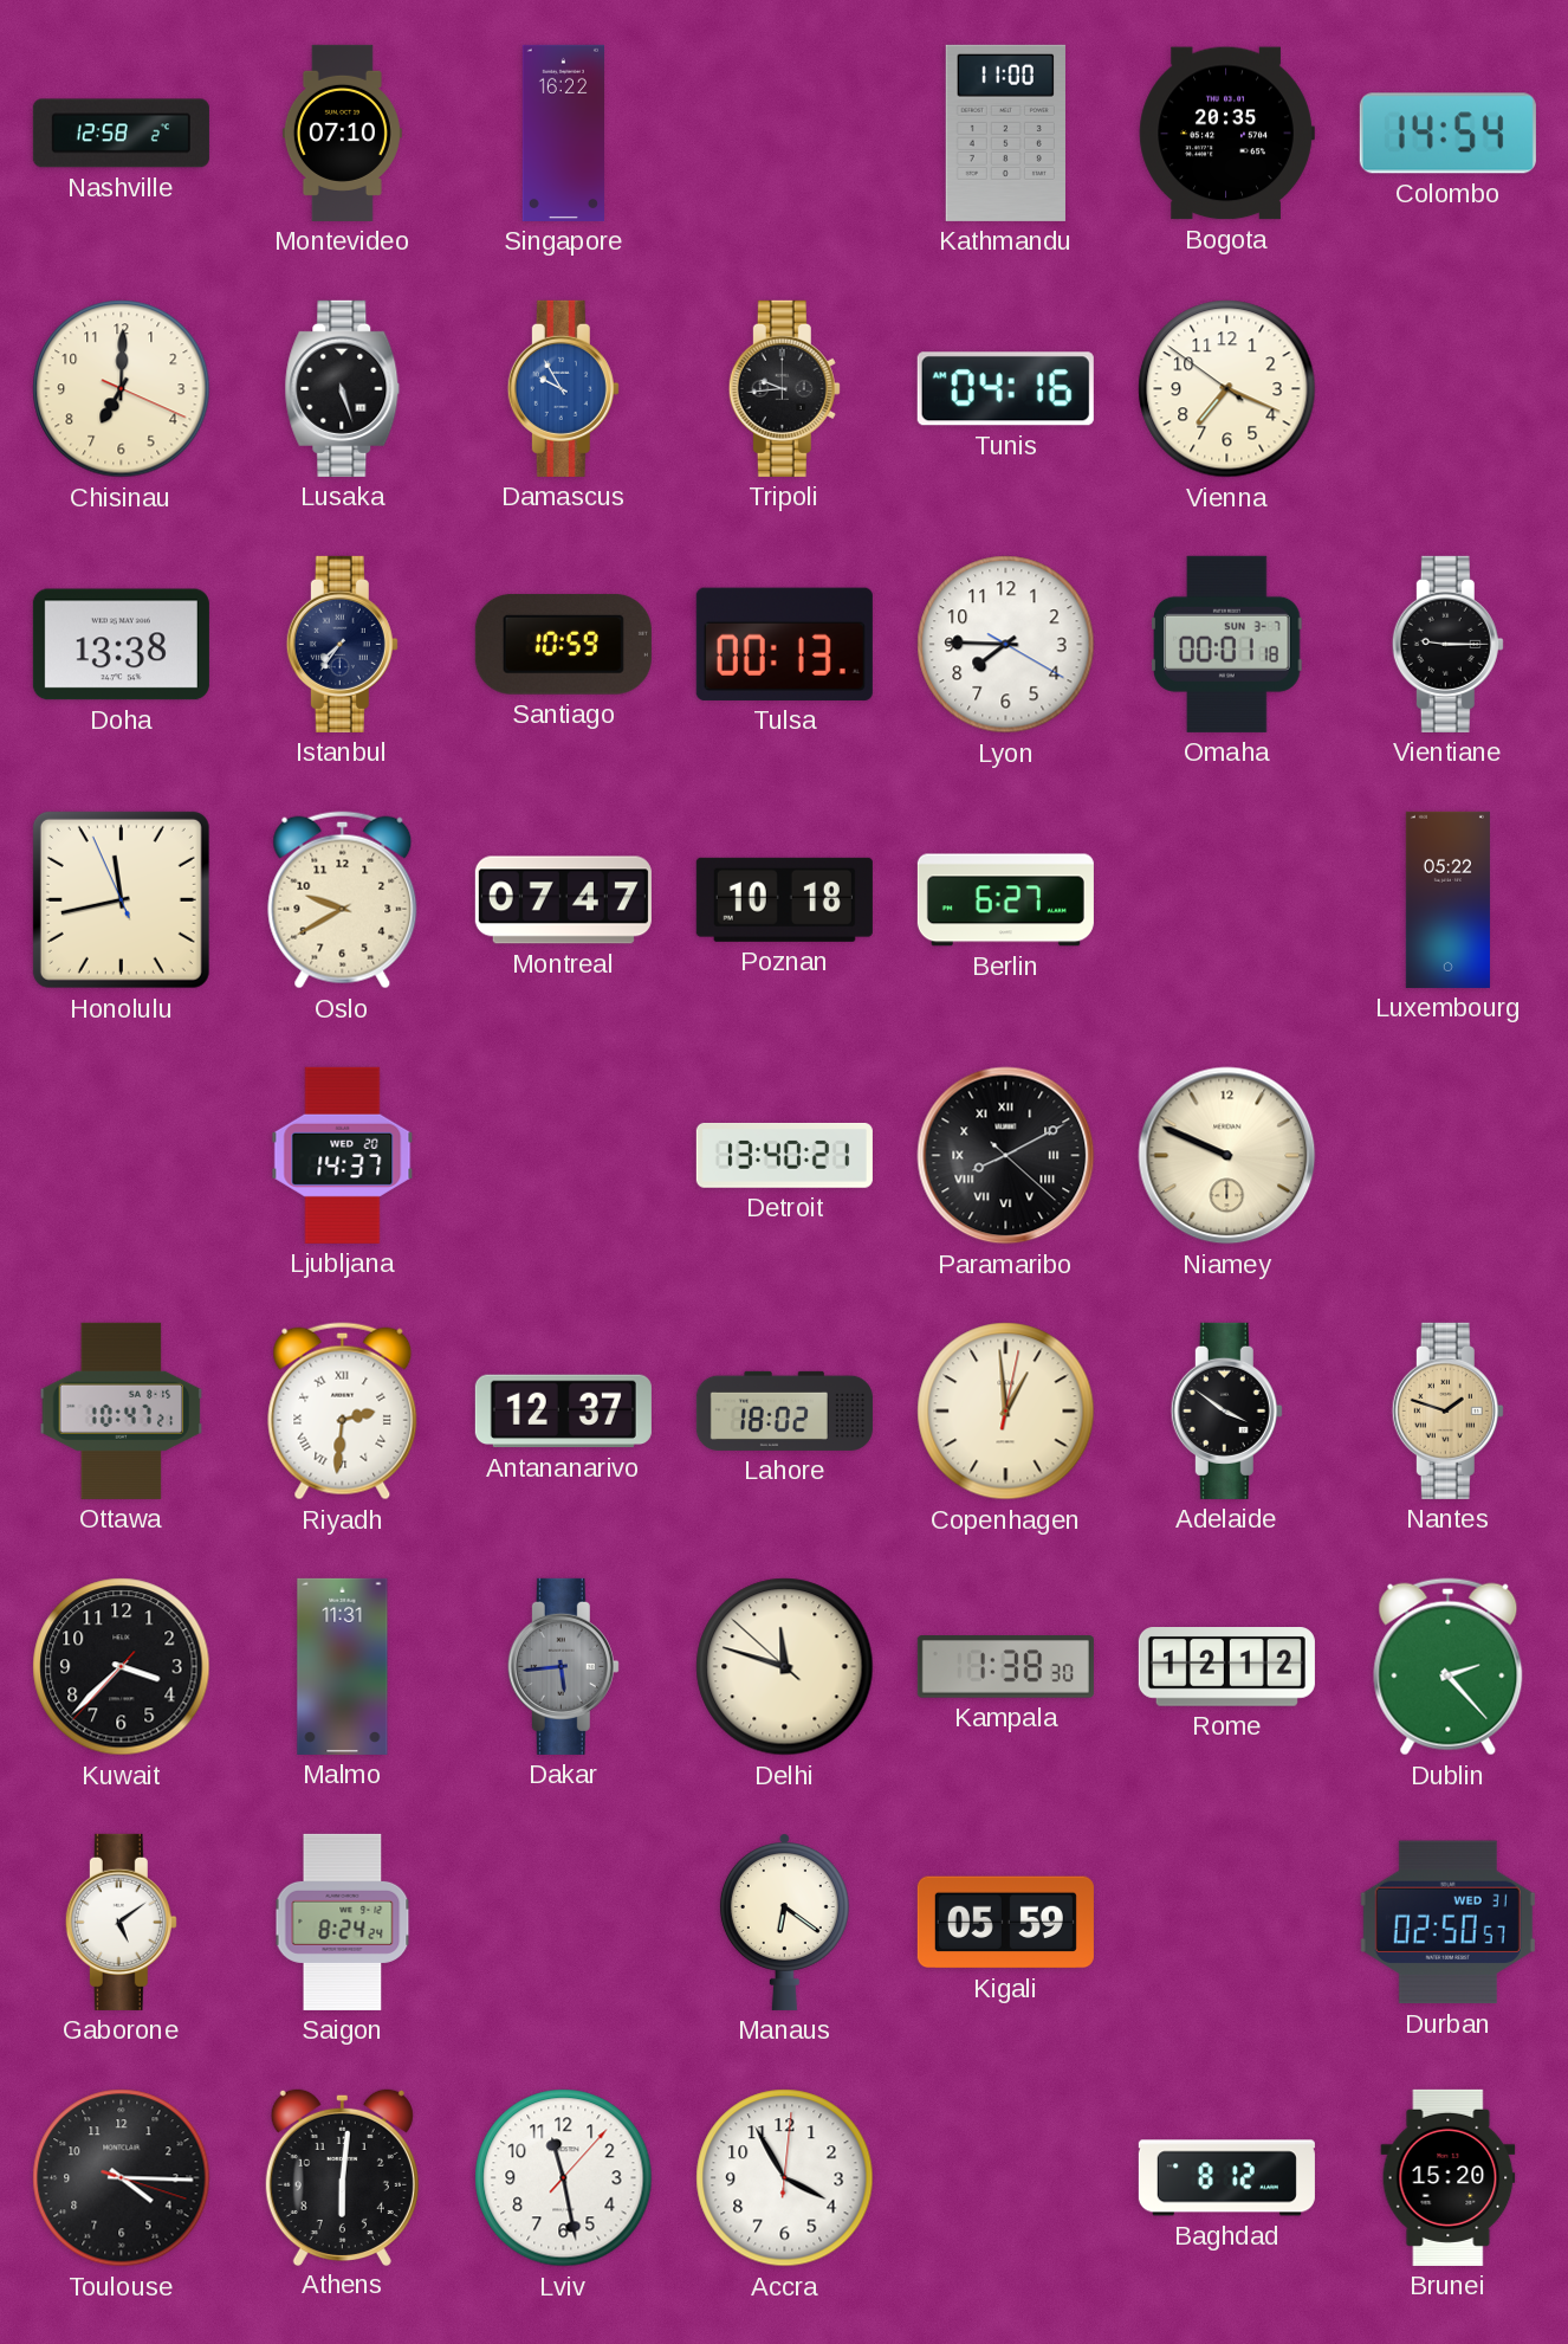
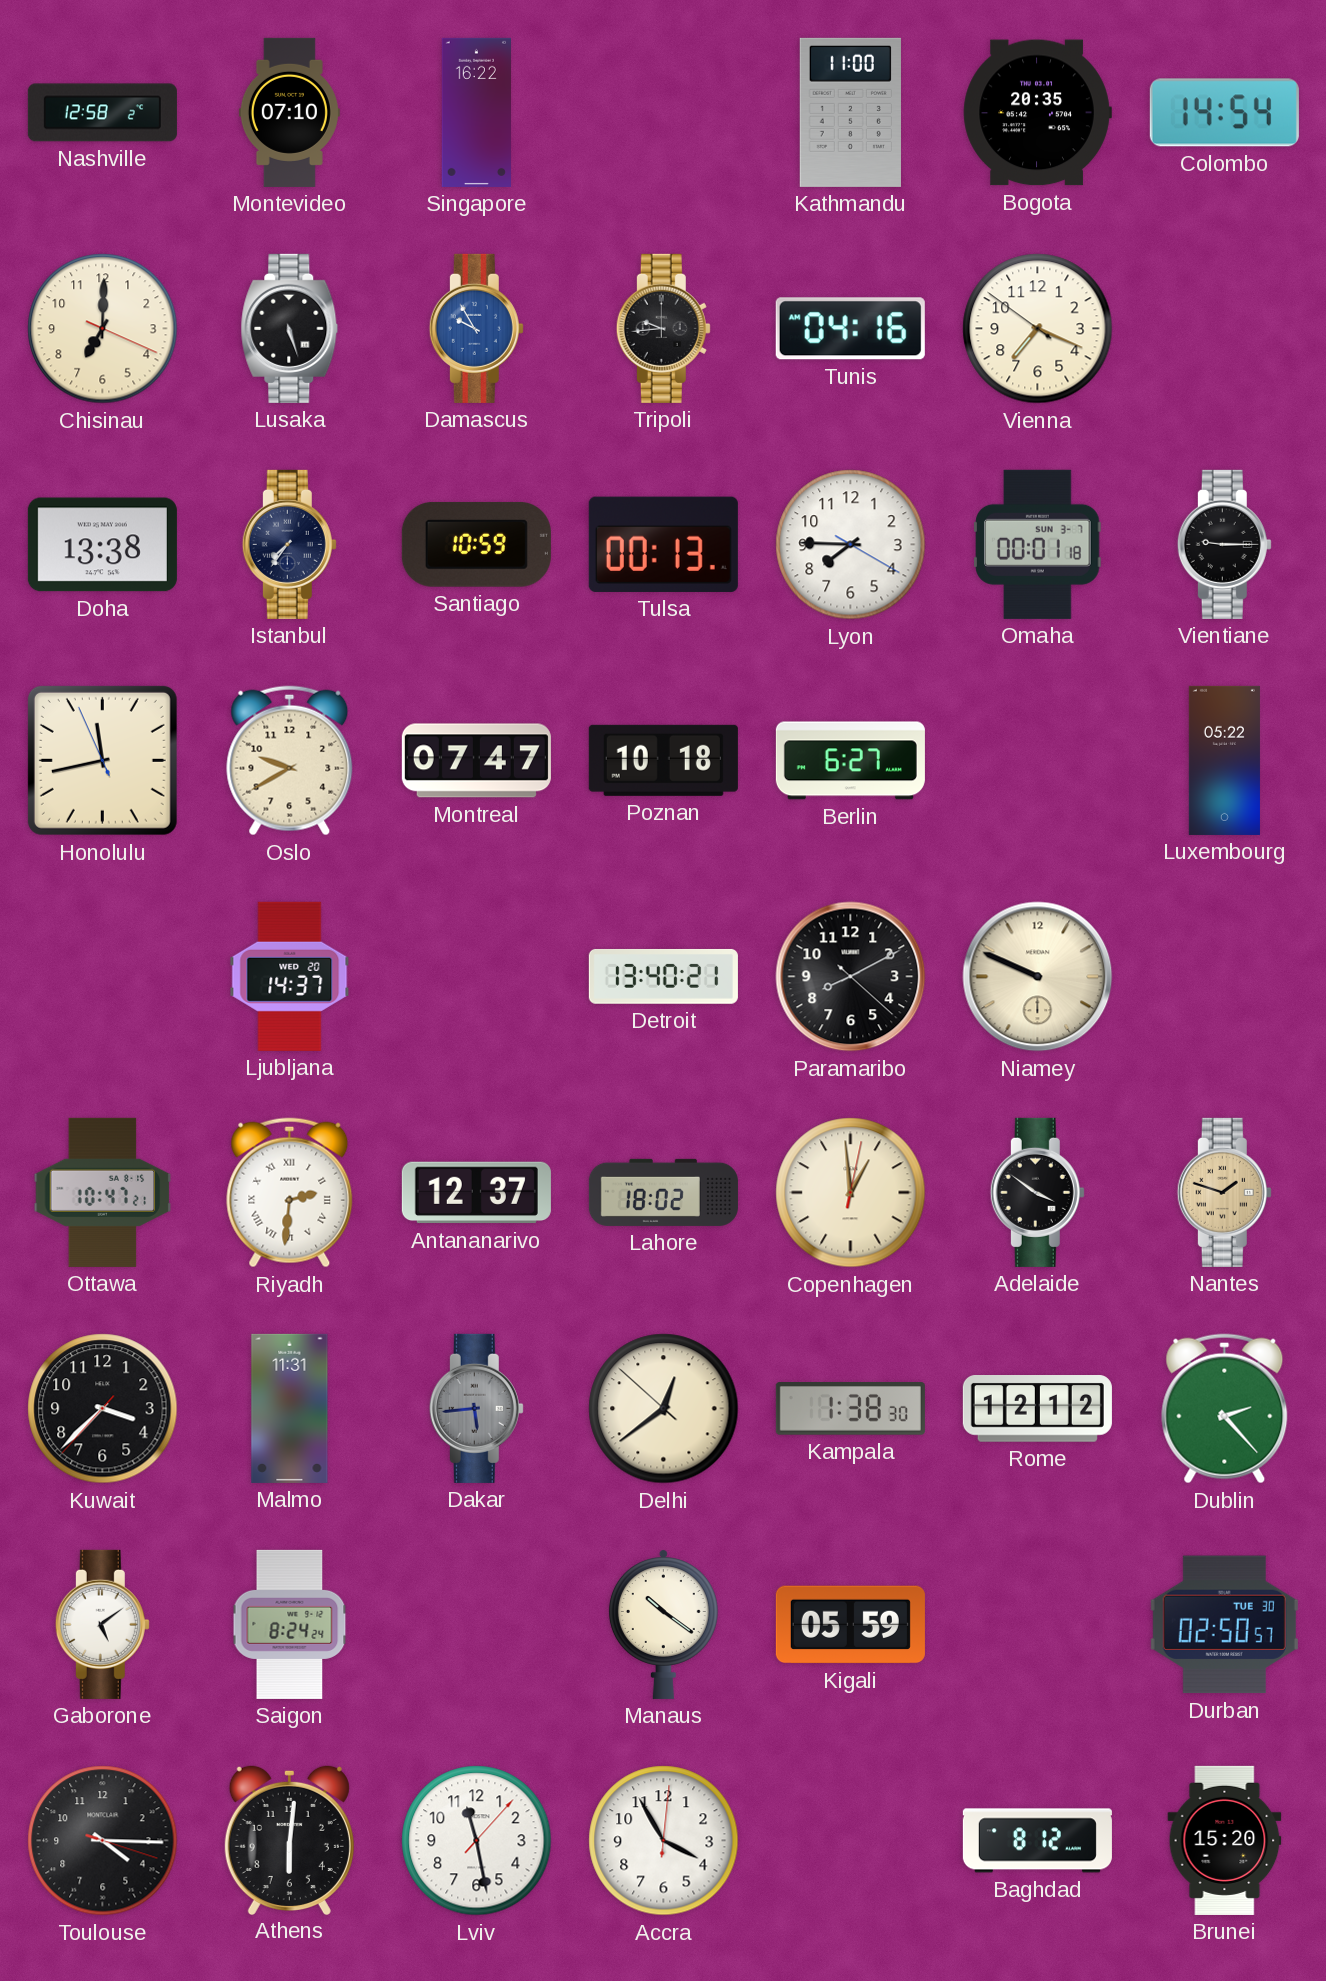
Paramaribo numerals: Roman -> Arabic
Delhi: 11:47 -> 12:38
Manaus: 6:21 -> 10:21
Durban date: WED 31 -> TUE 30
